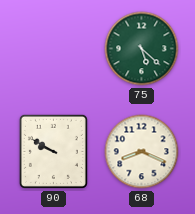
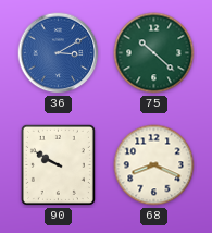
36: none -> 3:10
75: 5:22 -> 10:22
